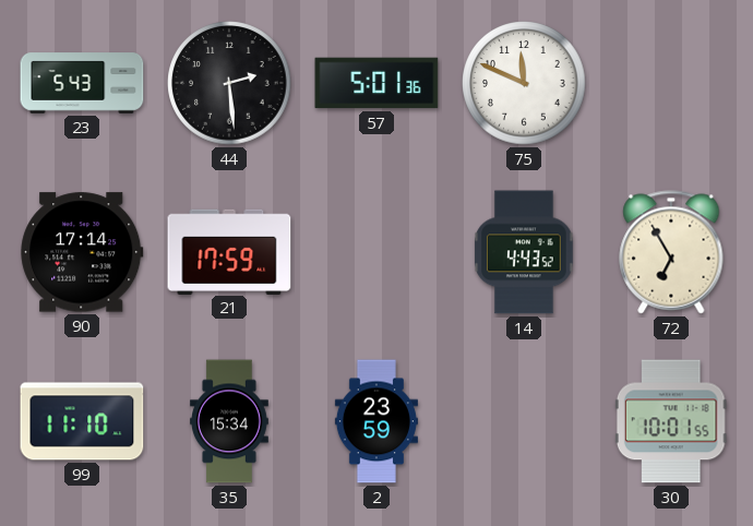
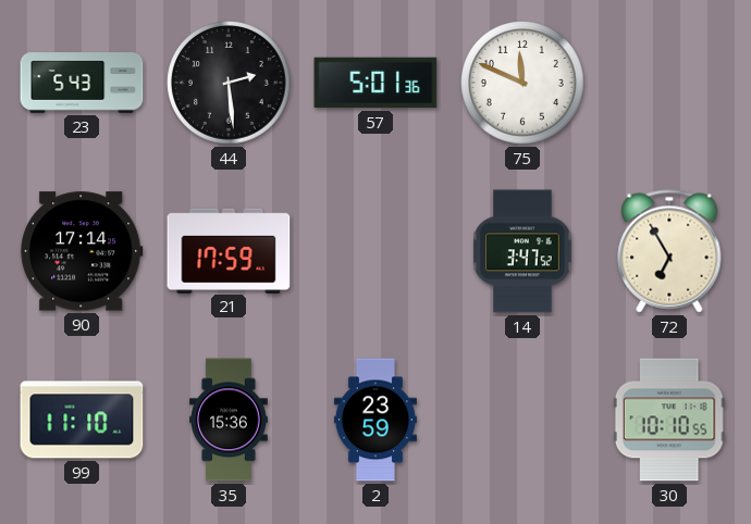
14: 4:43 -> 3:47
35: 15:34 -> 15:36
30: 10:01 -> 10:10
